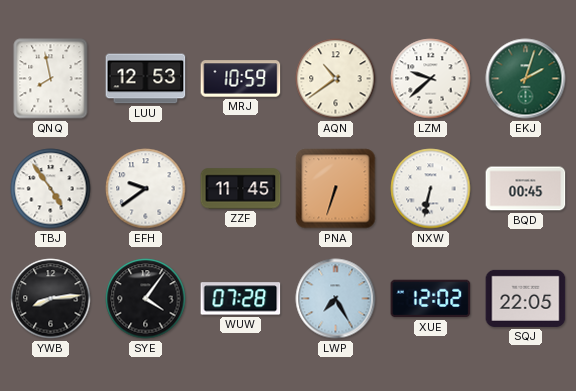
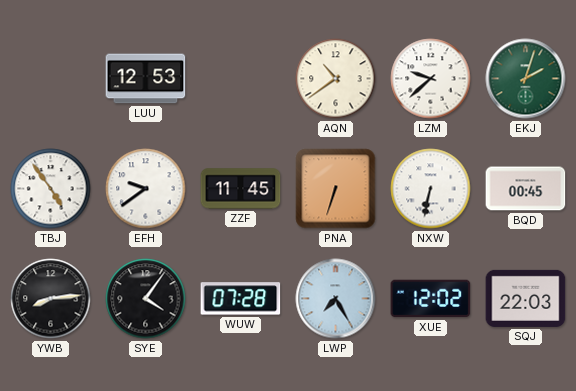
QNQ: 7:58 -> none
MRJ: 10:59 -> none
SQJ: 22:05 -> 22:03
